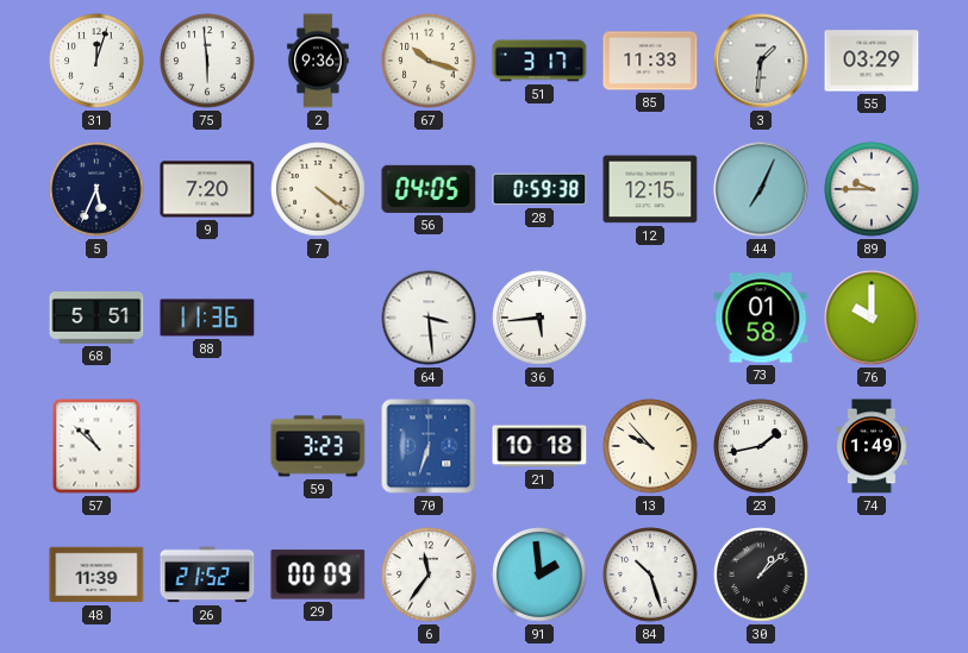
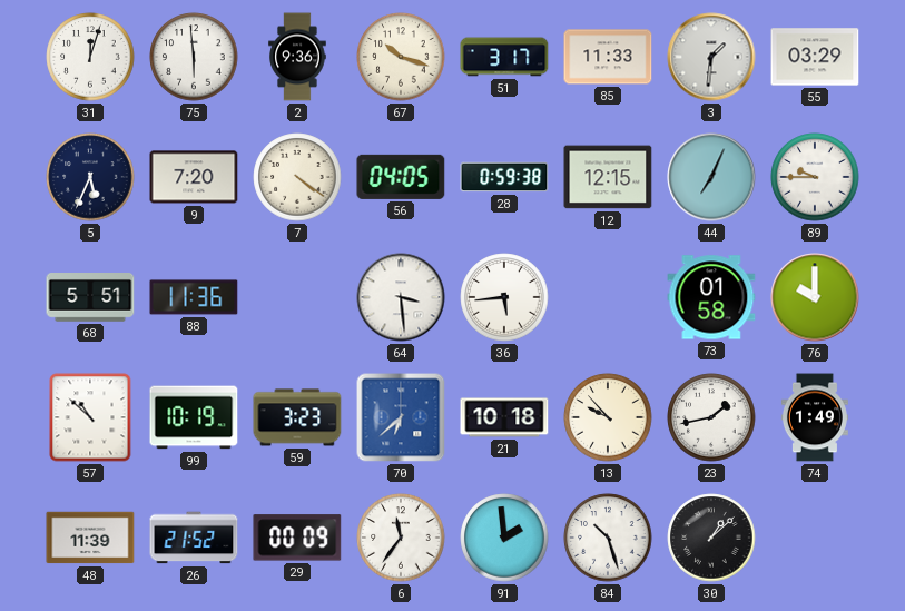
99: none -> 10:19
70: 6:33 -> 6:38
